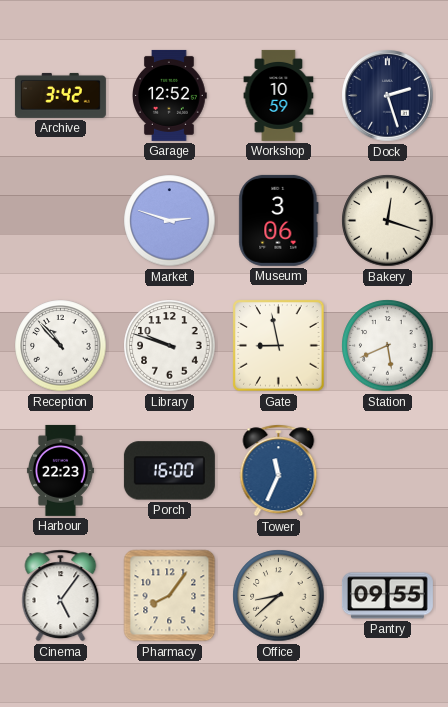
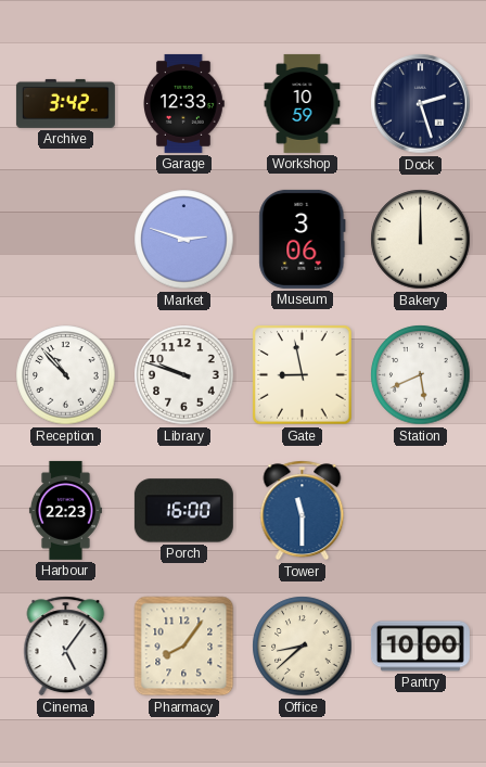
Garage: 12:52 -> 12:33
Bakery: 12:18 -> 12:00
Tower: 11:34 -> 11:30
Pantry: 09:55 -> 10:00
